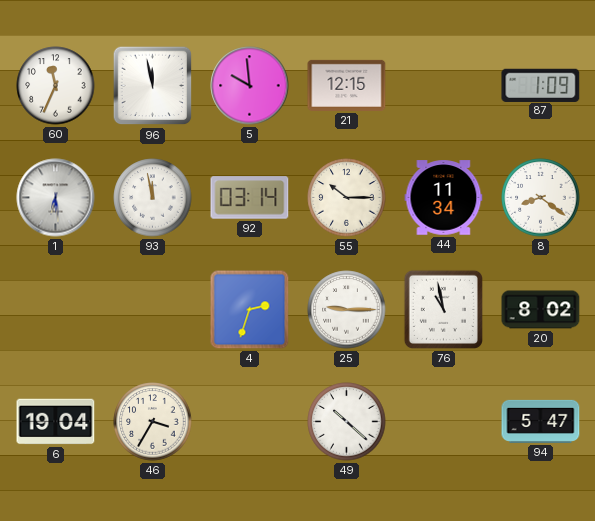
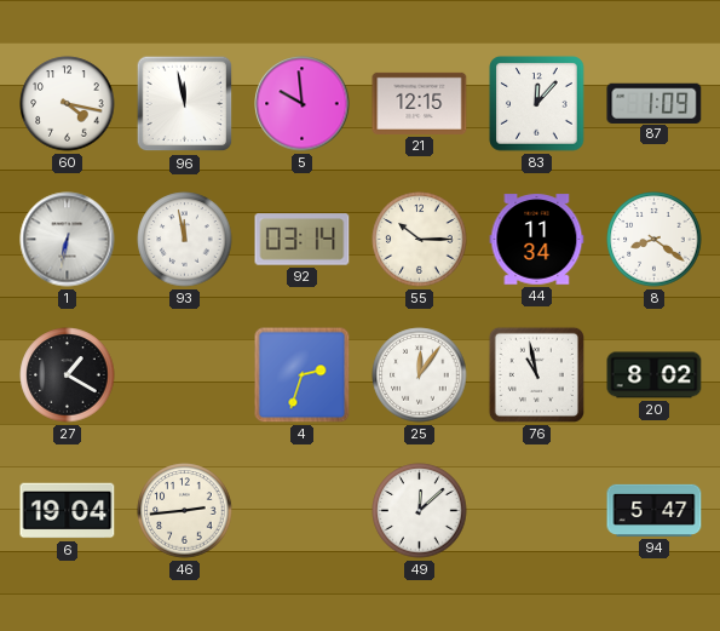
60: 11:34 -> 4:17
83: none -> 12:07
1: 6:29 -> 6:32
27: none -> 1:20
25: 9:15 -> 12:06
46: 3:35 -> 2:44
49: 10:22 -> 12:08
